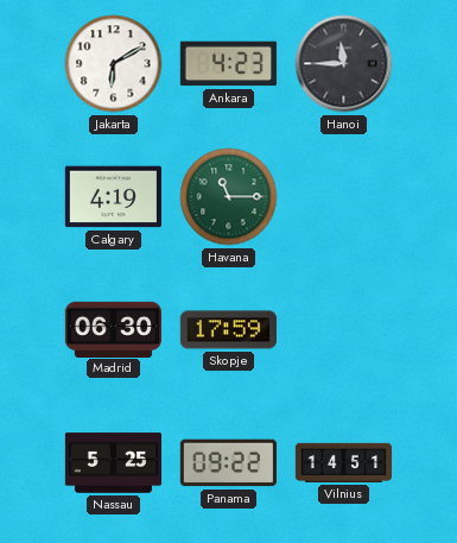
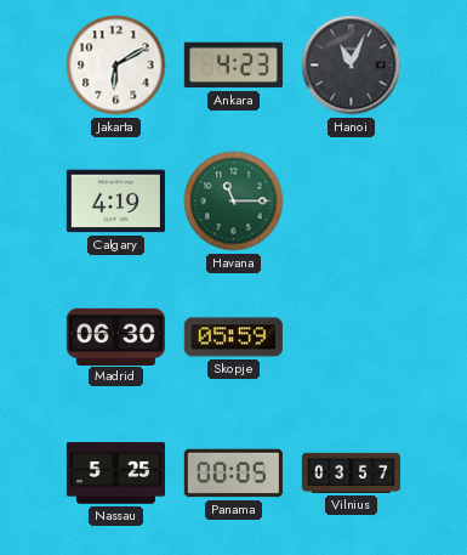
Hanoi: 11:45 -> 11:04
Skopje: 17:59 -> 05:59
Panama: 09:22 -> 00:05
Vilnius: 14:51 -> 03:57
